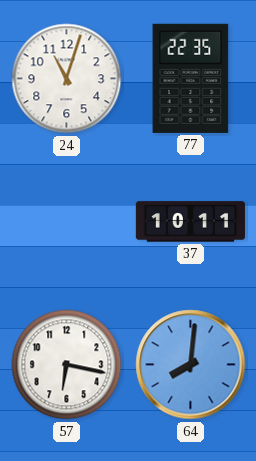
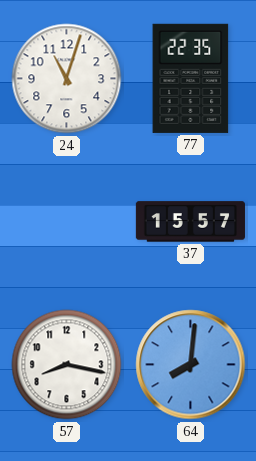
37: 10:11 -> 15:57
57: 6:17 -> 8:17
